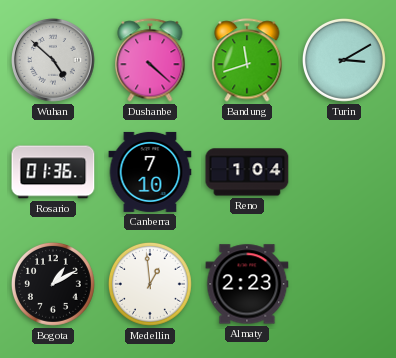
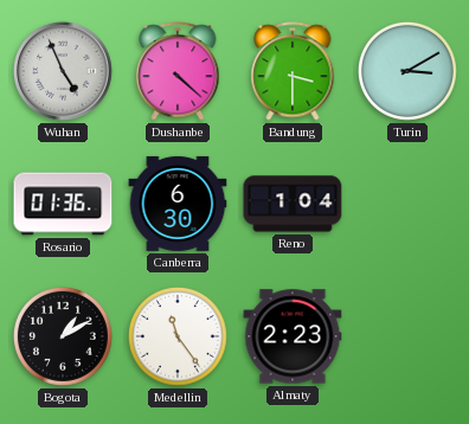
Wuhan: 4:52 -> 4:56
Bandung: 11:42 -> 3:30
Canberra: 7:10 -> 6:30
Medellin: 12:59 -> 11:24
